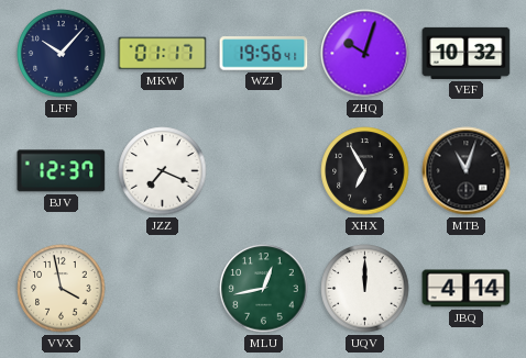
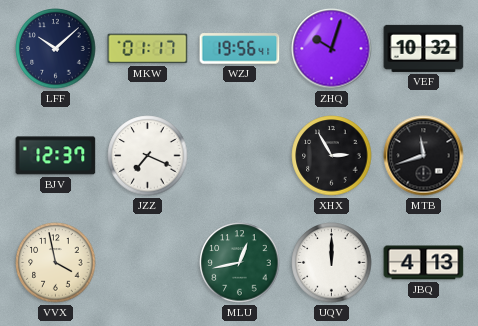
LFF: 10:07 -> 10:08
XHX: 6:55 -> 2:55
MTB: 11:03 -> 11:42
JBQ: 4:14 -> 4:13
